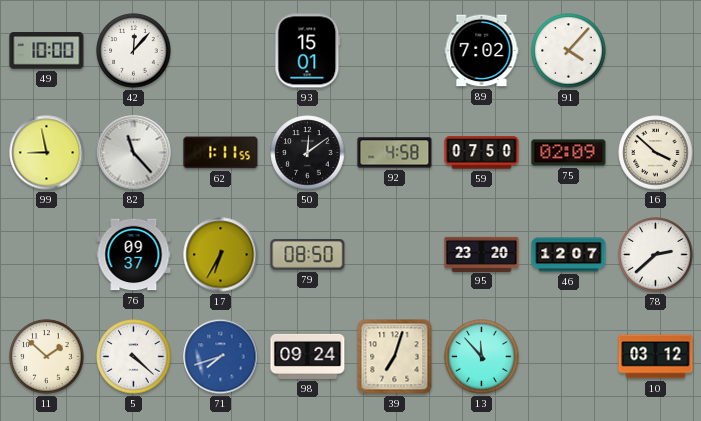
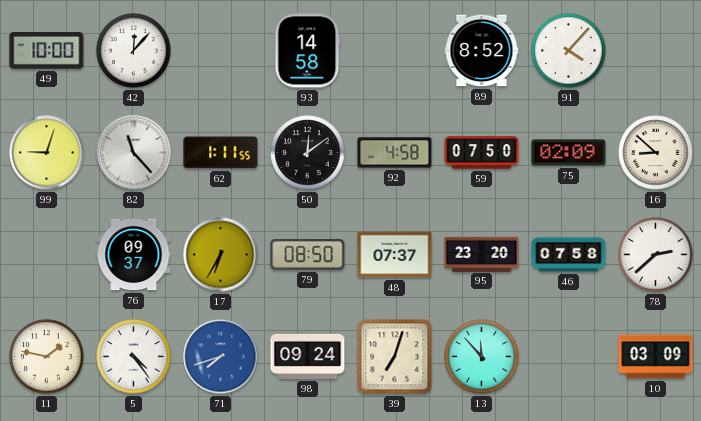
93: 15:01 -> 14:58
89: 7:02 -> 8:52
99: 8:58 -> 9:03
16: 3:52 -> 8:52
48: none -> 07:37
46: 12:07 -> 07:58
11: 1:52 -> 1:47
5: 4:22 -> 4:24
10: 03:12 -> 03:09
